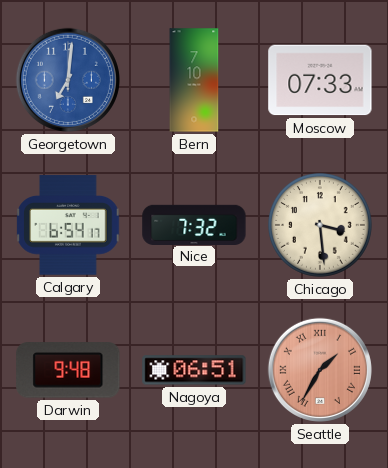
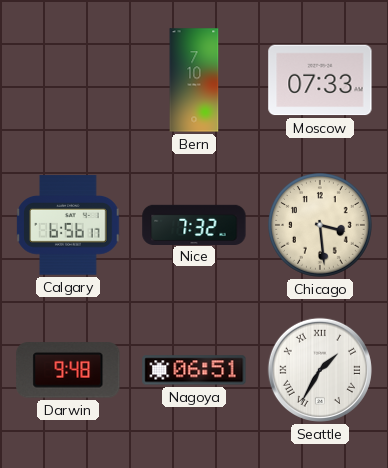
Georgetown: 7:01 -> none
Calgary: 6:54 -> 6:56
Seattle dial: salmon -> white
